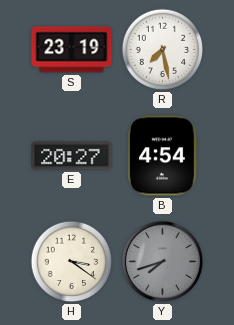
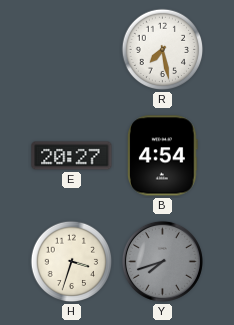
S: 23:19 -> none
H: 3:21 -> 3:33
